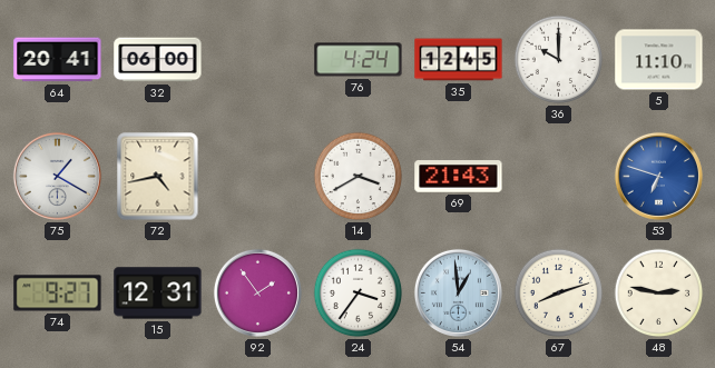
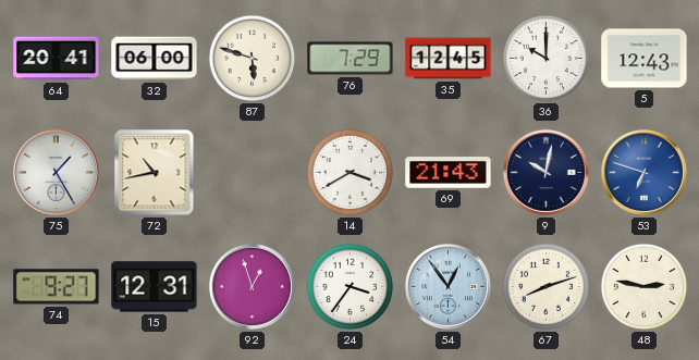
87: none -> 5:48
76: 4:24 -> 7:29
5: 11:10 -> 12:43
75: 1:20 -> 1:25
72: 4:43 -> 10:43
9: none -> 10:02
92: 1:54 -> 12:57
54: 12:59 -> 12:54
